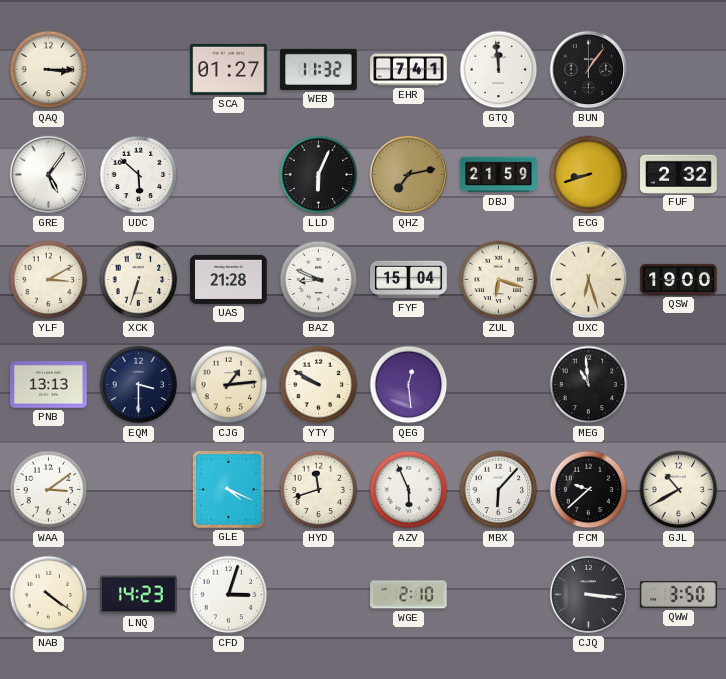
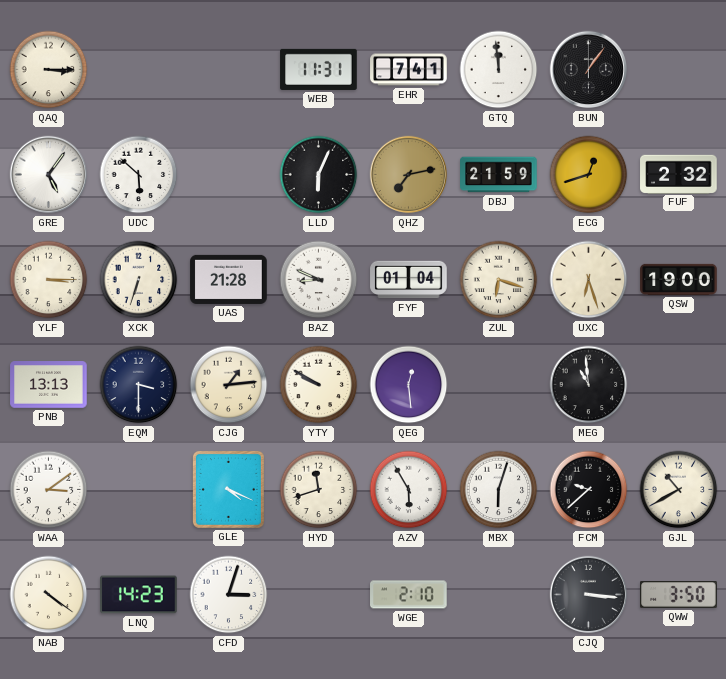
SCA: 01:27 -> none
WEB: 11:32 -> 11:31
ECG: 8:42 -> 12:42
YLF: 3:10 -> 3:15
FYF: 15:04 -> 01:04
AZV: 5:56 -> 5:55
MBX: 6:07 -> 6:03
